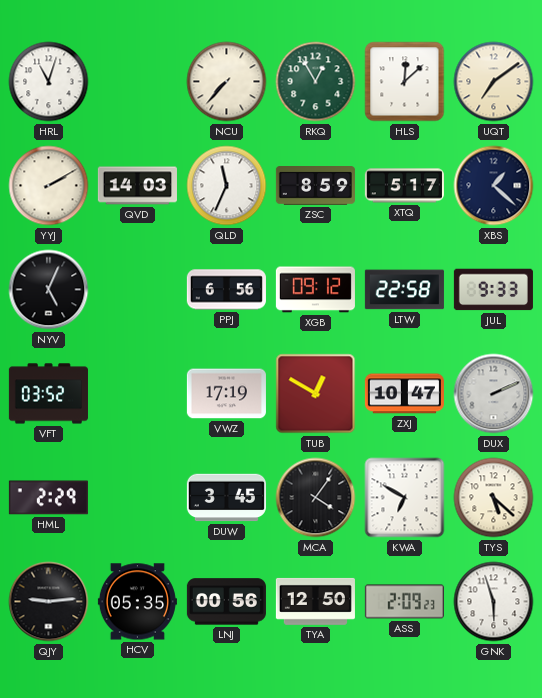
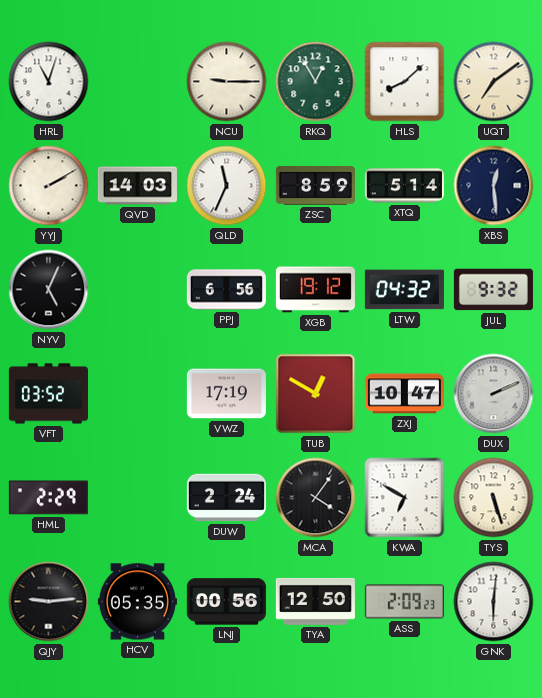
NCU: 7:37 -> 9:15
HLS: 12:08 -> 8:08
XTQ: 5:17 -> 5:14
XBS: 1:22 -> 12:29
XGB: 09:12 -> 19:12
LTW: 22:58 -> 04:32
JUL: 9:33 -> 9:32
DUW: 3:45 -> 2:24
TYS: 5:22 -> 5:27
GNK: 5:57 -> 6:01
